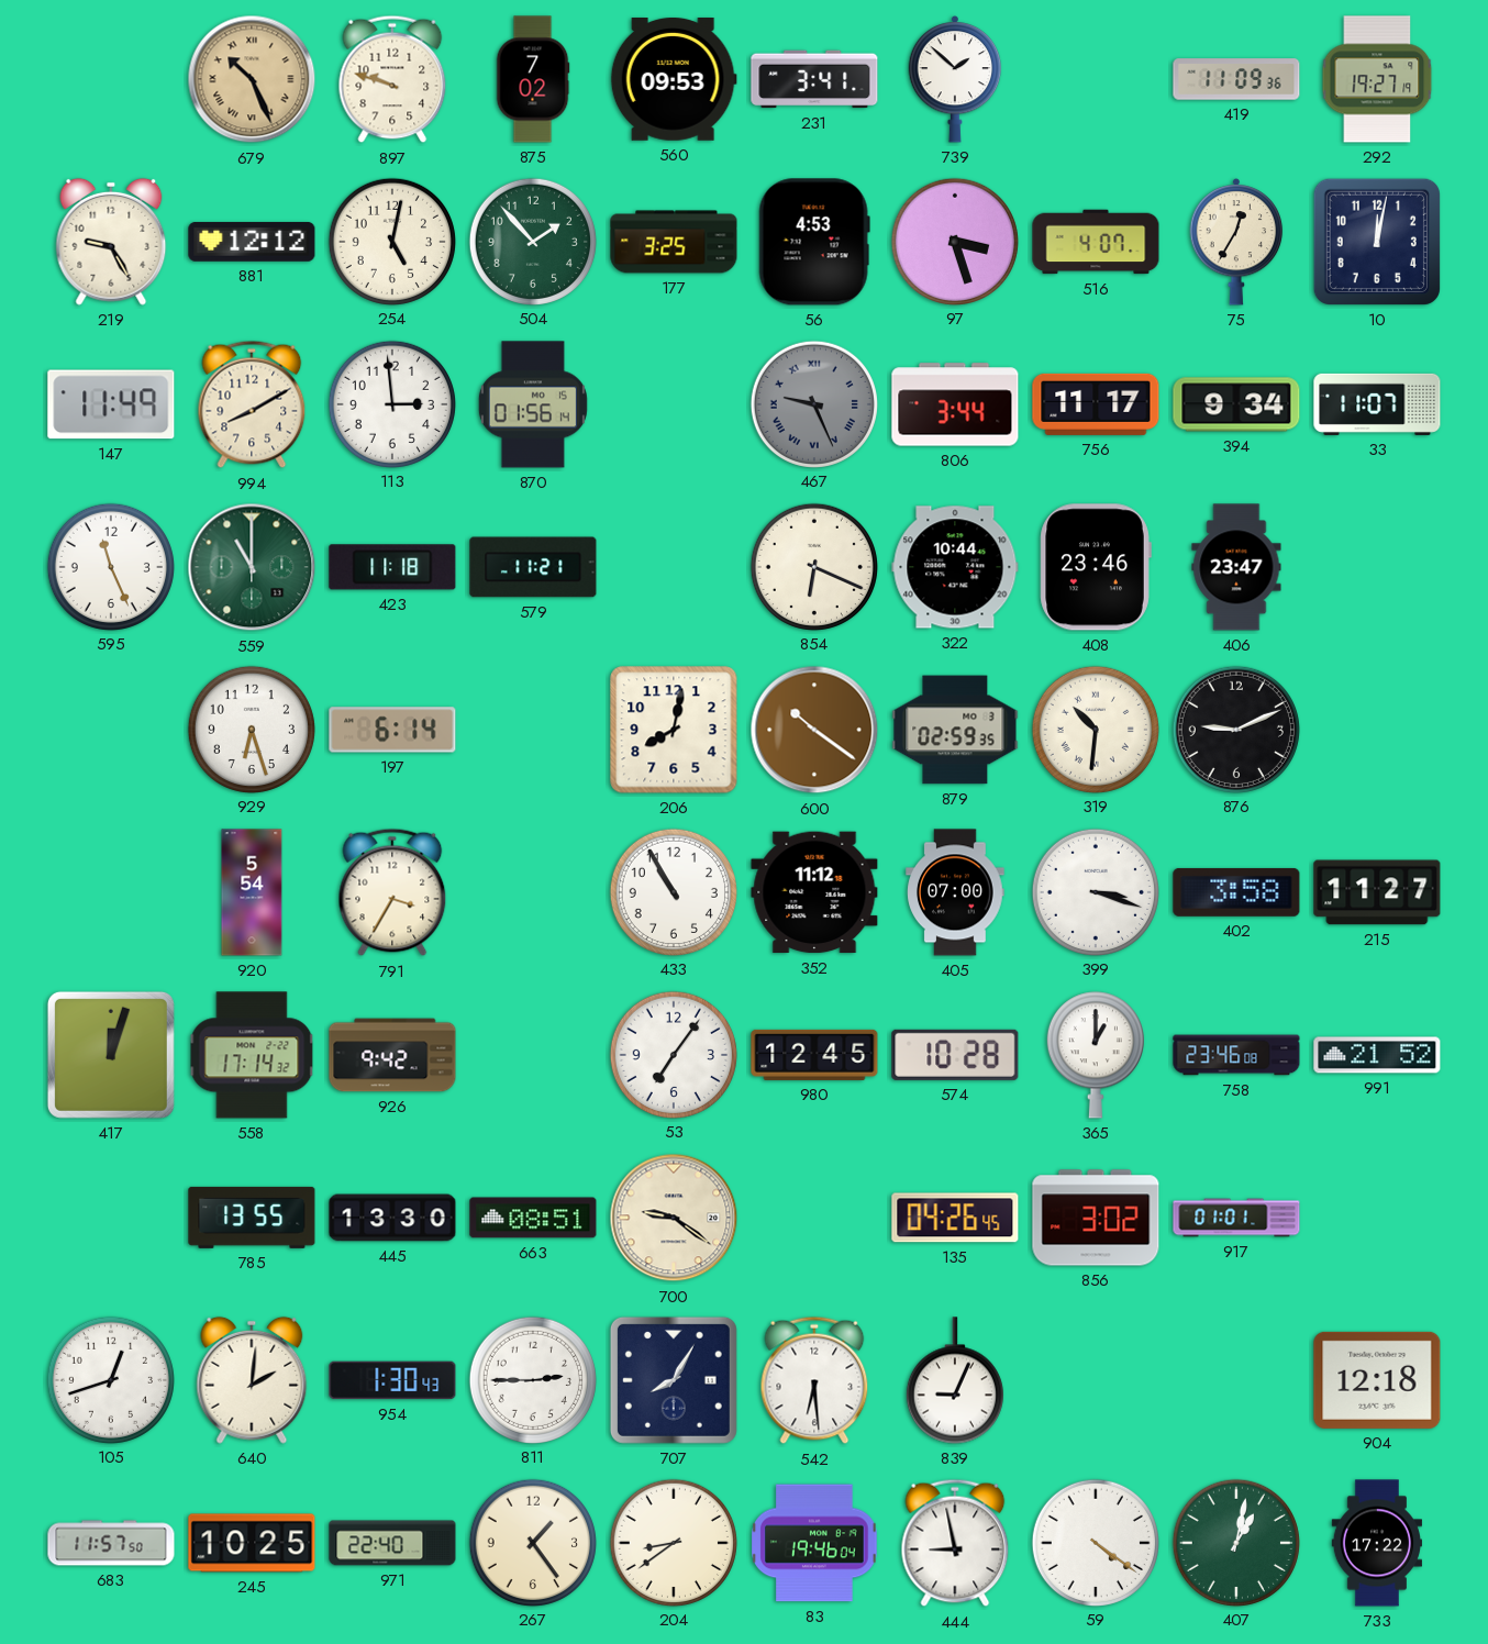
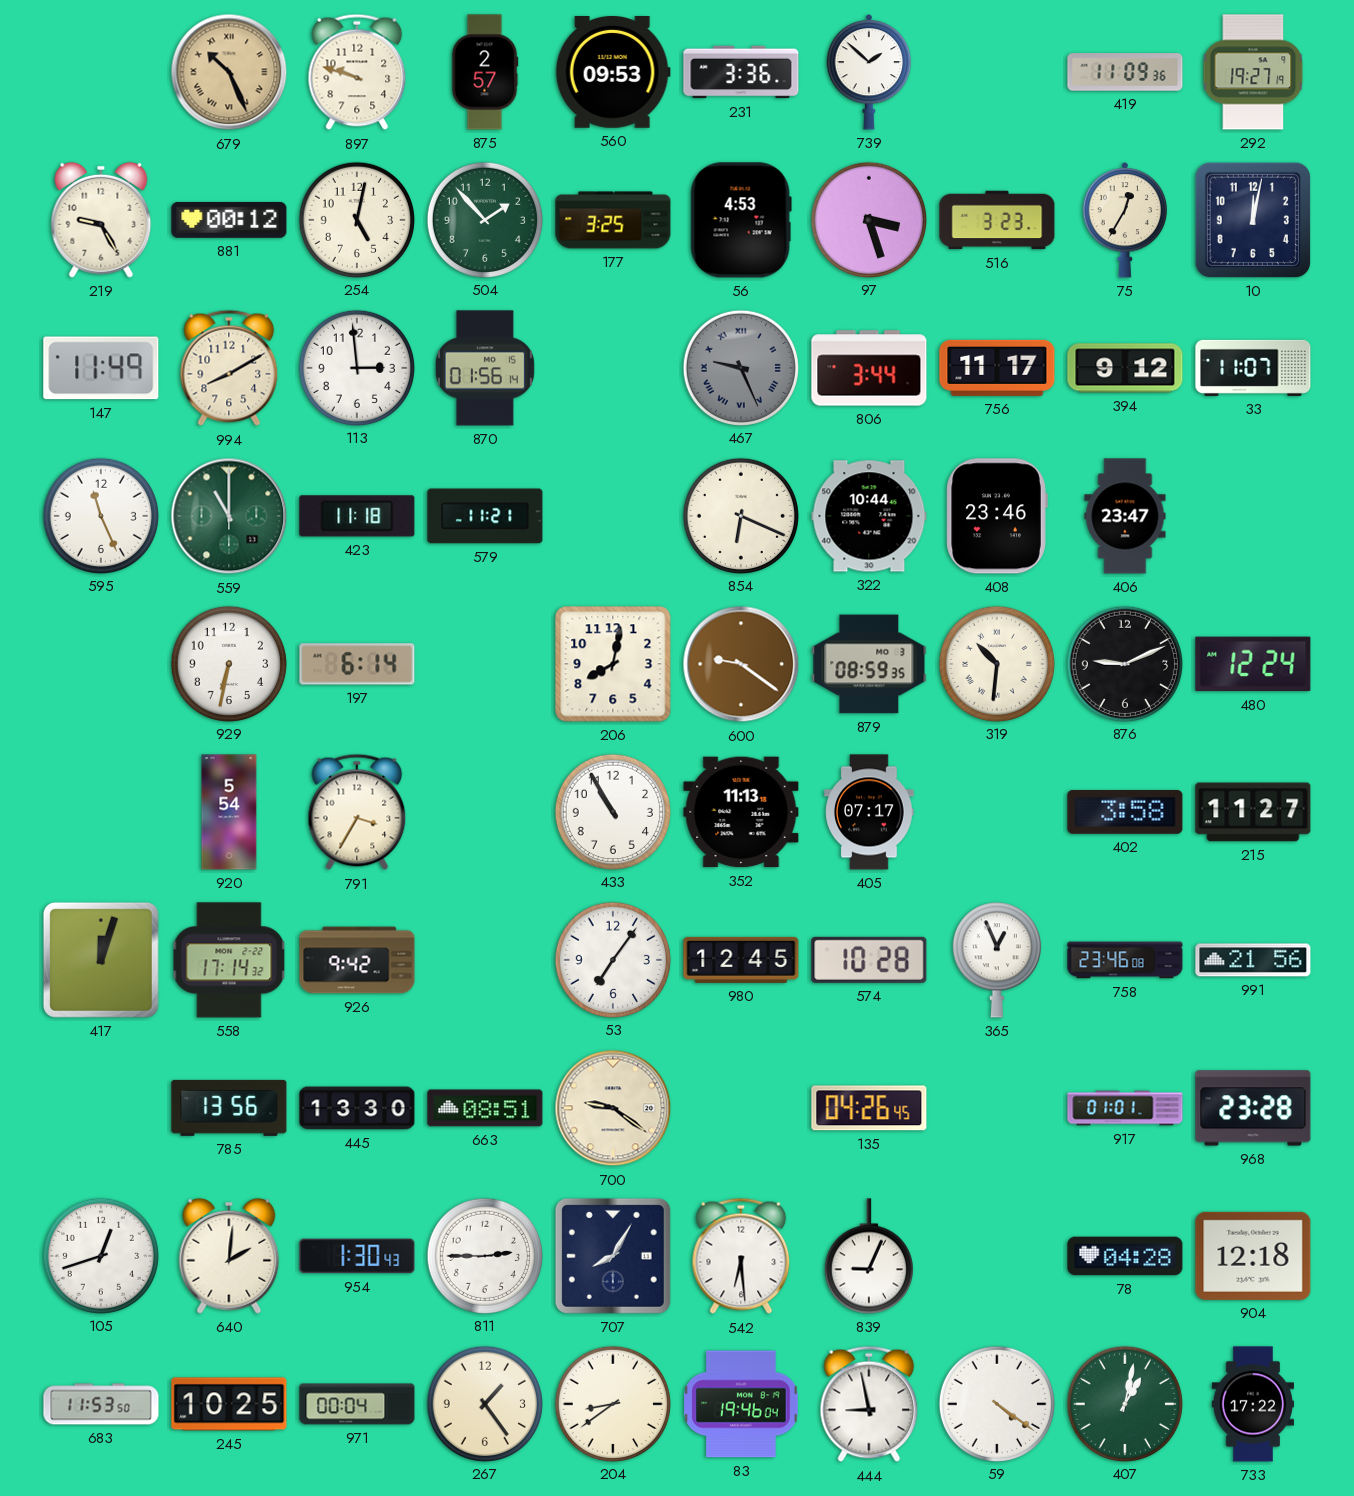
875: 7:02 -> 2:57
231: 3:41 -> 3:36
881: 12:12 -> 00:12
516: 4:07 -> 3:23
394: 9:34 -> 9:12
929: 6:27 -> 6:32
600: 10:21 -> 9:21
879: 02:59 -> 08:59
480: none -> 12:24
352: 11:12 -> 11:13
405: 07:00 -> 07:17
399: 3:18 -> none
365: 1:00 -> 12:56
991: 21:52 -> 21:56
785: 13:55 -> 13:56
856: 3:02 -> none
968: none -> 23:28
78: none -> 04:28
683: 11:57 -> 11:53
971: 22:40 -> 00:04
